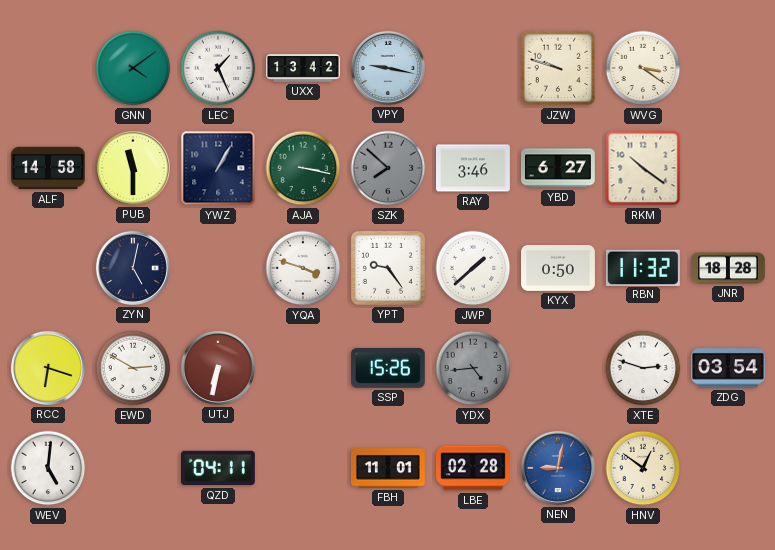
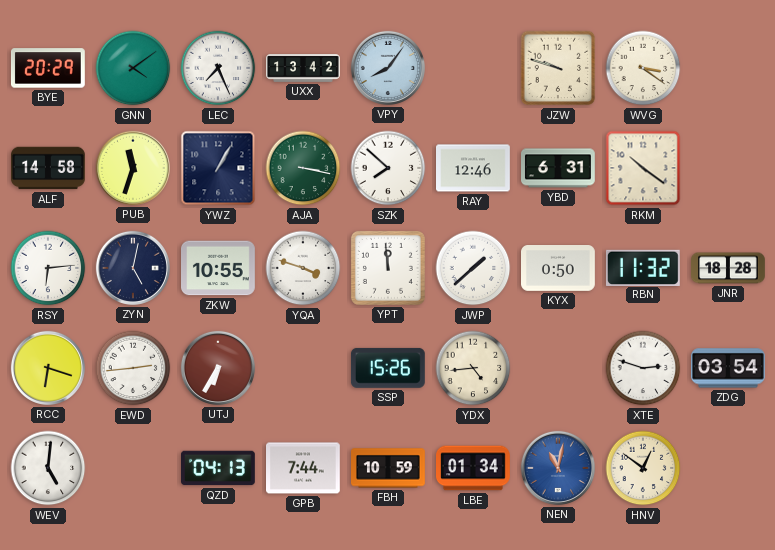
BYE: none -> 20:29
LEC: 1:26 -> 7:26
VPY: 9:17 -> 8:06
PUB: 11:30 -> 11:33
SZK dial: grey -> white
RAY: 3:46 -> 12:46
YBD: 6:27 -> 6:31
RSY: none -> 6:14
ZKW: none -> 10:55
YPT: 9:24 -> 11:59
EWD: 2:50 -> 2:44
UTJ: 6:32 -> 6:35
YDX dial: grey -> cream
QZD: 04:11 -> 04:13
GPB: none -> 7:44
FBH: 11:01 -> 10:59
LBE: 02:28 -> 01:34
NEN: 9:02 -> 11:02
